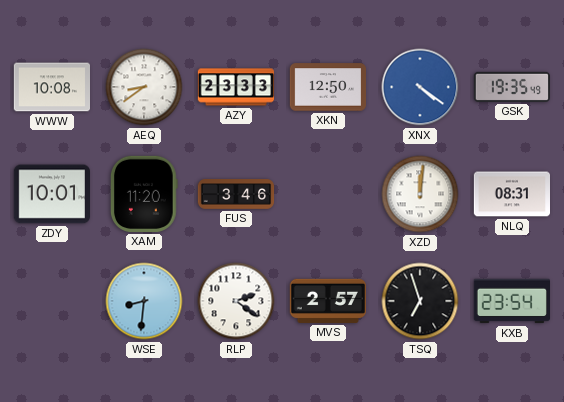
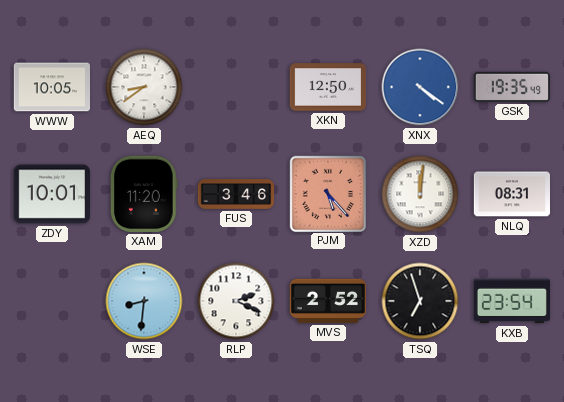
WWW: 10:08 -> 10:05
AZY: 23:33 -> none
PJM: none -> 5:23
RLP: 2:21 -> 2:19
MVS: 2:57 -> 2:52
